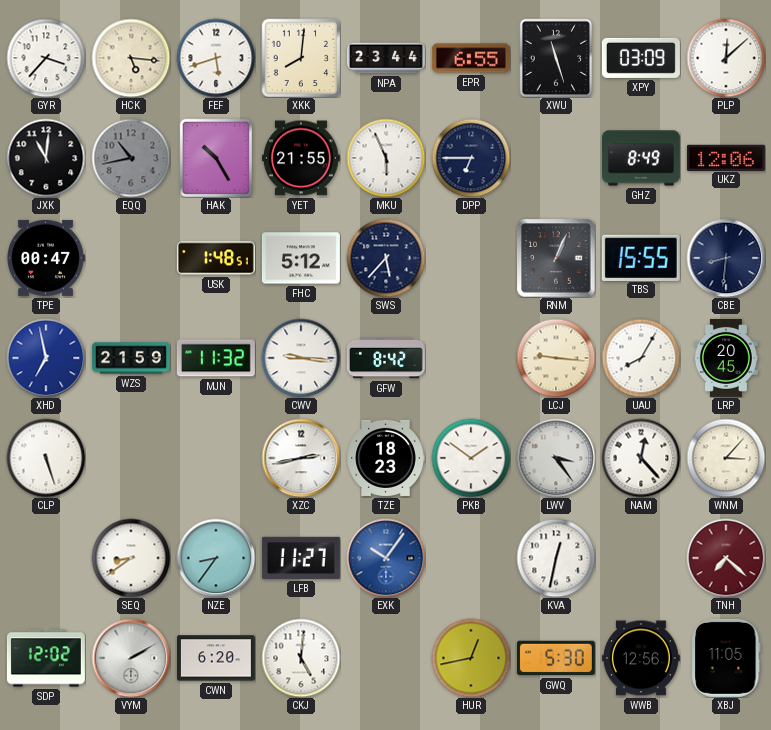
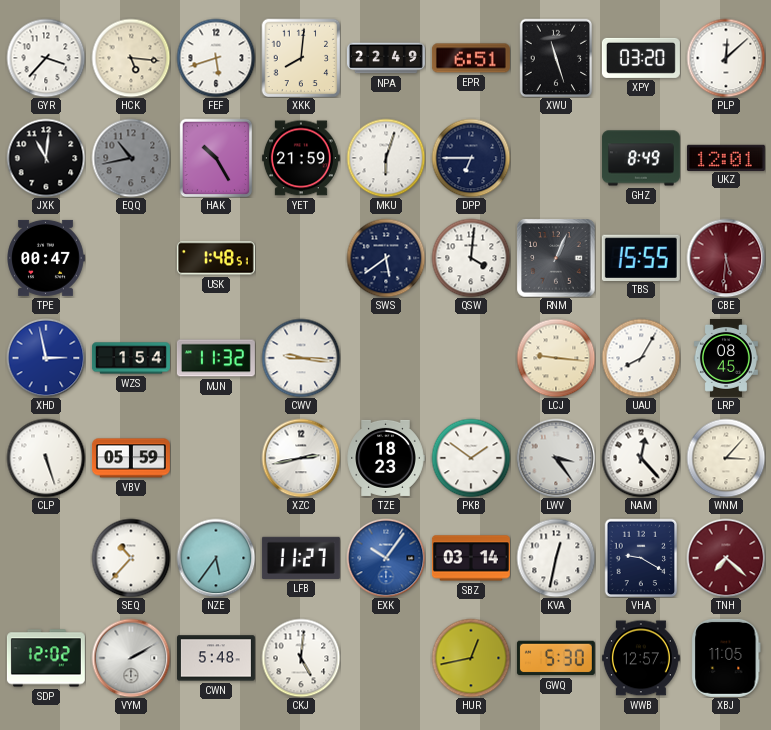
NPA: 23:44 -> 22:49
EPR: 6:55 -> 6:51
XPY: 03:09 -> 03:20
YET: 21:55 -> 21:59
MKU: 5:56 -> 6:03
UKZ: 12:06 -> 12:01
FHC: 5:12 -> none
SWS: 5:37 -> 5:39
QSW: none -> 4:01
CBE: 8:31 -> 5:31
CBE dial: navy -> burgundy
XHD: 6:58 -> 2:58
WZS: 21:59 -> 1:54
GFW: 8:42 -> none
LRP: 20:45 -> 08:45
VBV: none -> 05:59
SEQ: 8:39 -> 10:37
NZE: 8:36 -> 5:36
SBZ: none -> 03:14
VHA: none -> 9:20
CWN: 6:20 -> 5:48
WWB: 12:56 -> 12:57
